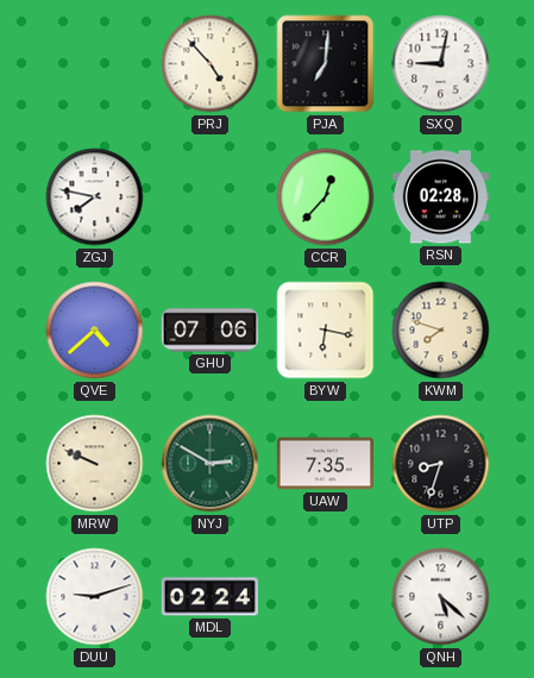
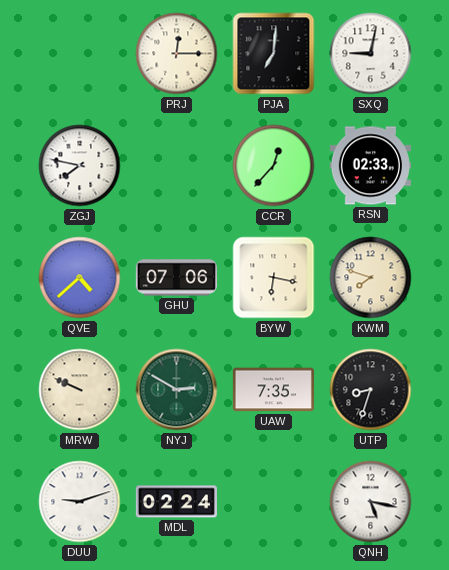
PRJ: 4:53 -> 12:15
RSN: 02:28 -> 02:33
QNH: 5:22 -> 5:17
